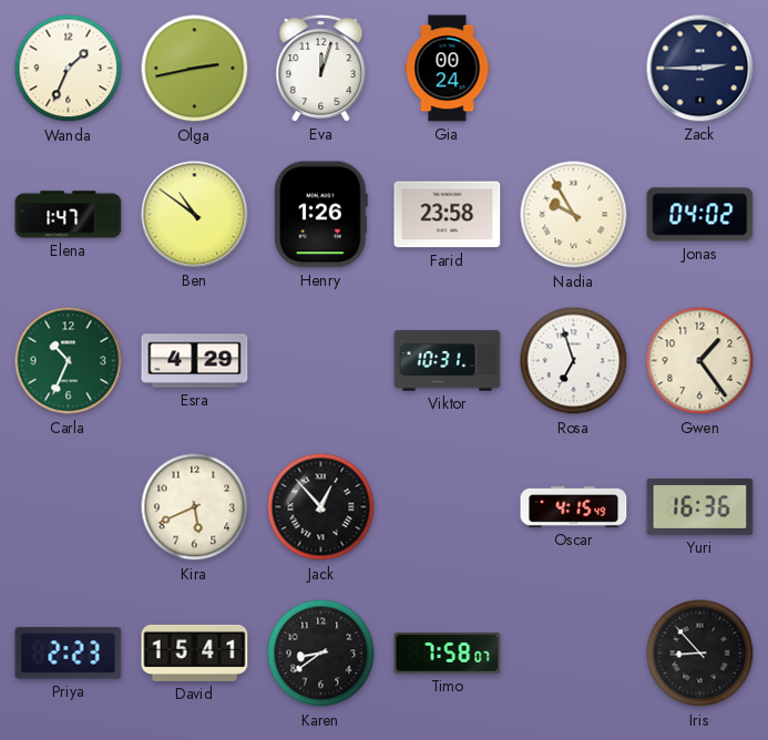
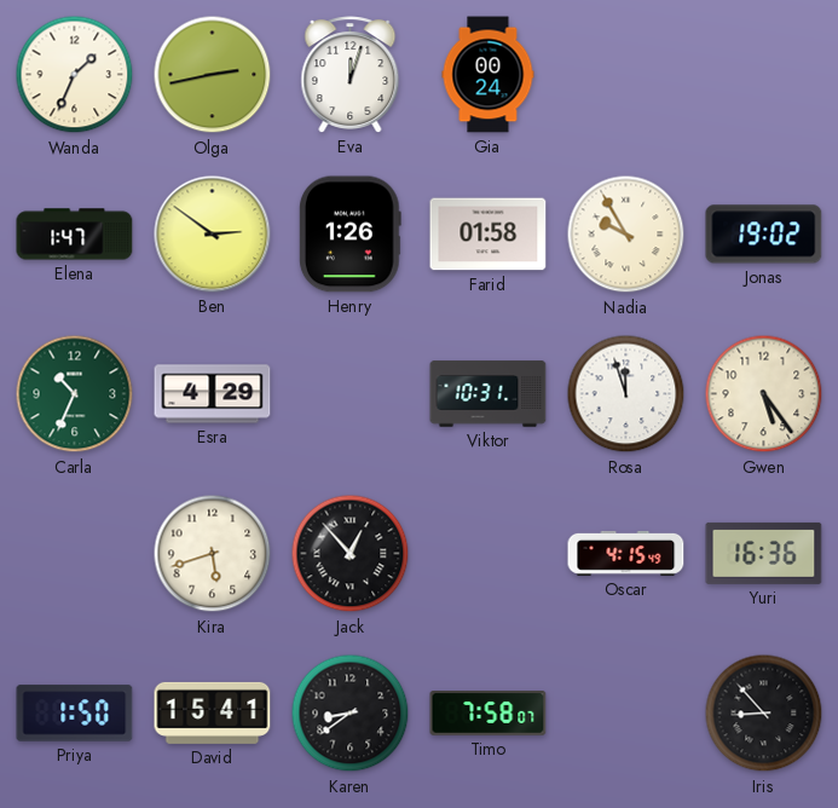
Zack: 2:45 -> none
Ben: 10:51 -> 2:51
Farid: 23:58 -> 01:58
Jonas: 04:02 -> 19:02
Rosa: 6:57 -> 11:57
Gwen: 1:24 -> 5:24
Kira: 5:41 -> 5:42
Priya: 2:23 -> 1:50
